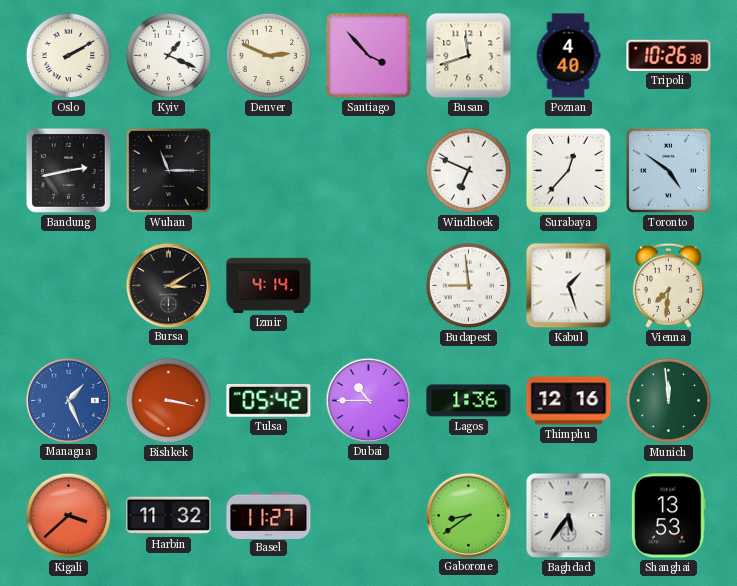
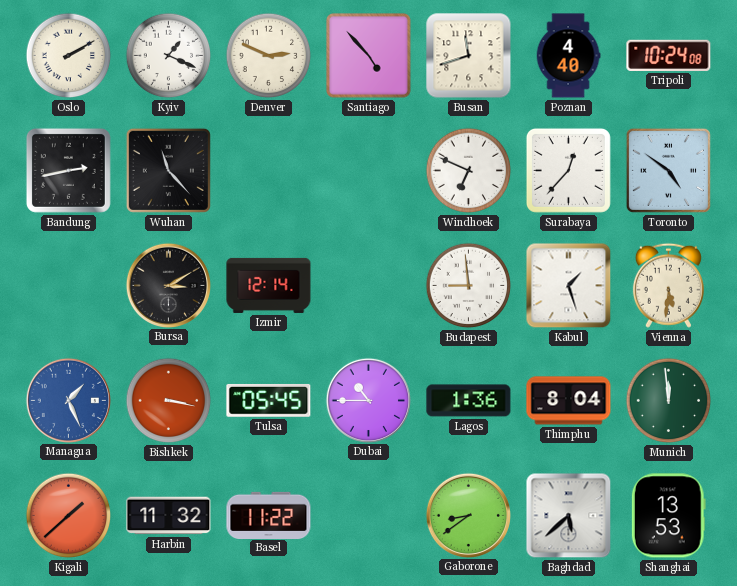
Santiago: 3:53 -> 4:53
Tripoli: 10:26 -> 10:24
Wuhan: 11:15 -> 11:23
Izmir: 4:14 -> 12:14
Vienna: 7:31 -> 5:31
Tulsa: 05:42 -> 05:45
Thimphu: 12:16 -> 8:04
Kigali: 3:38 -> 1:38
Basel: 11:27 -> 11:22
Baghdad: 5:36 -> 5:38
